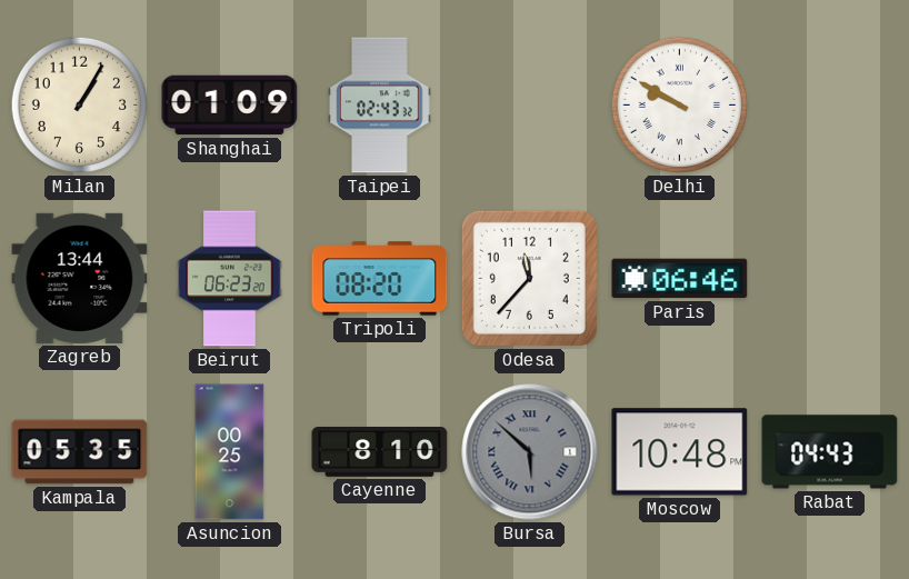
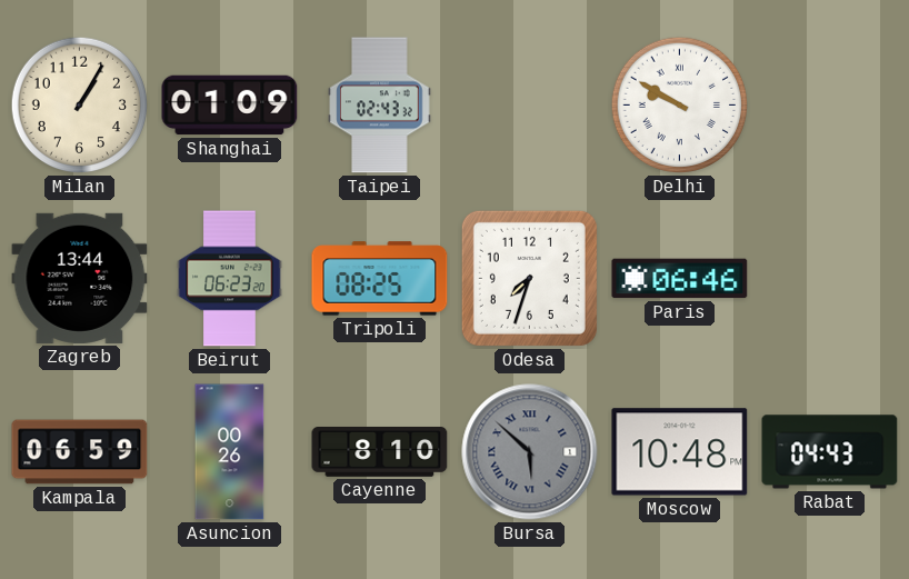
Tripoli: 08:20 -> 08:25
Odesa: 11:37 -> 7:33
Kampala: 05:35 -> 06:59
Asuncion: 00:25 -> 00:26
